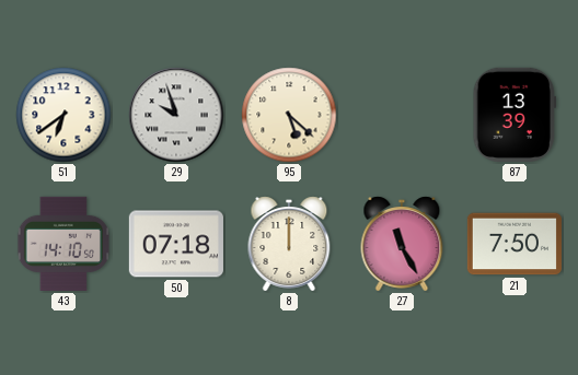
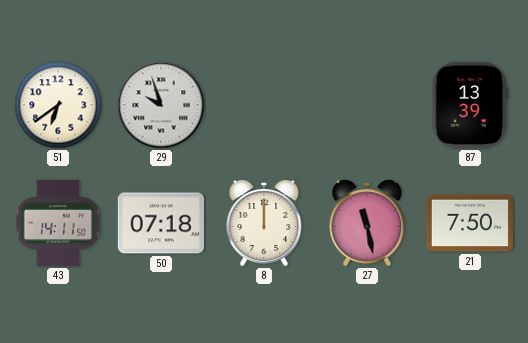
95: 5:22 -> none
43: 14:10 -> 14:11
27: 11:25 -> 11:28
